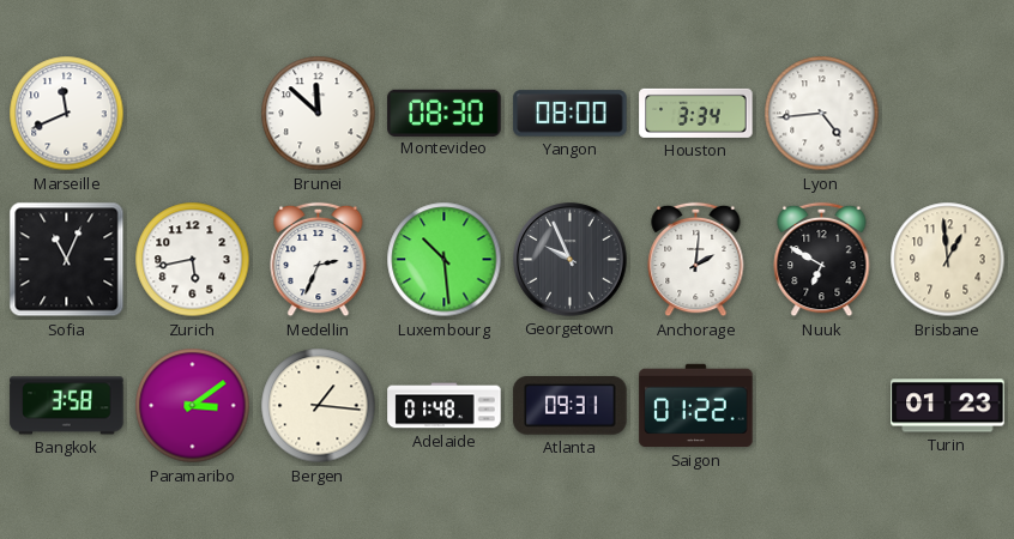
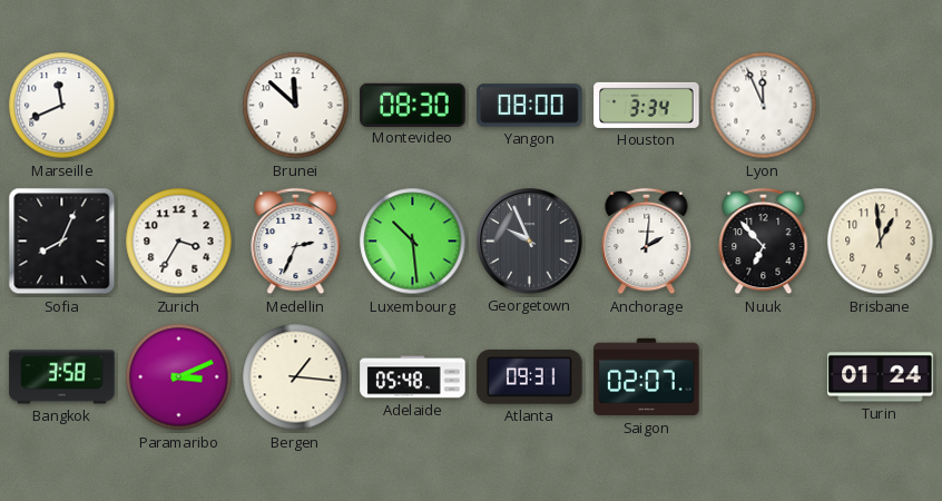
Lyon: 4:44 -> 11:56
Sofia: 11:04 -> 8:04
Zurich: 5:43 -> 3:35
Nuuk: 6:50 -> 6:53
Paramaribo: 3:09 -> 3:11
Adelaide: 01:48 -> 05:48
Saigon: 01:22 -> 02:07
Turin: 01:23 -> 01:24
